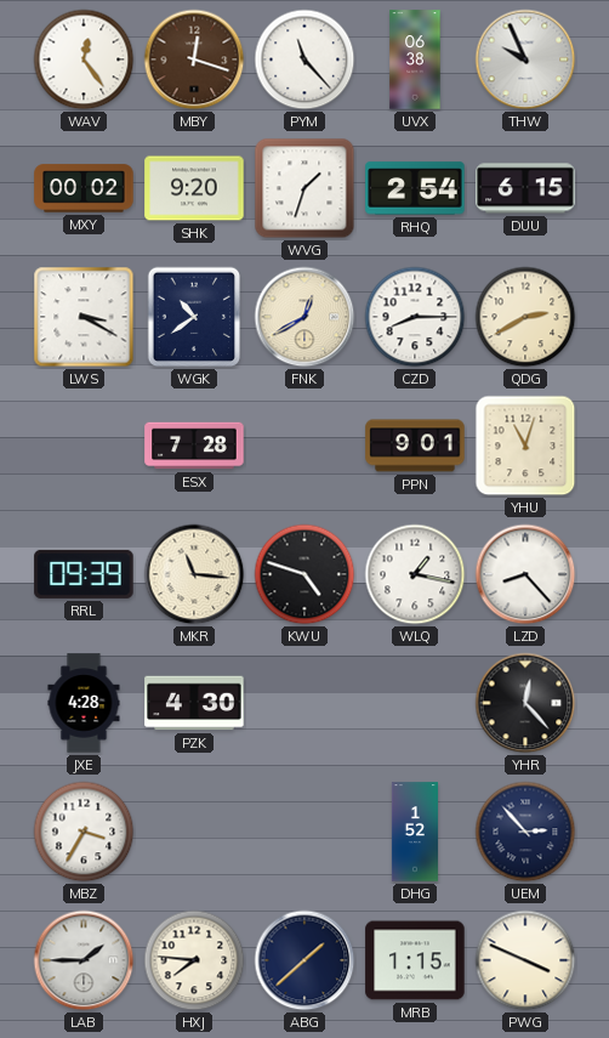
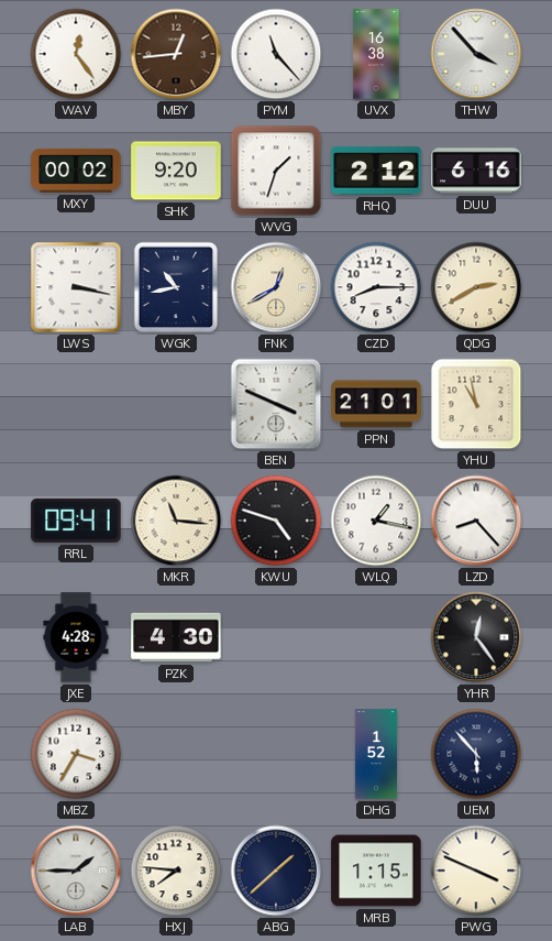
MBY: 12:18 -> 12:44
UVX: 06:38 -> 16:38
THW: 9:56 -> 3:53
RHQ: 2:54 -> 2:12
DUU: 6:15 -> 6:16
LWS: 3:20 -> 3:17
WGK: 10:39 -> 10:43
ESX: 7:28 -> none
BEN: none -> 3:49
PPN: 9:01 -> 21:01
YHU: 11:03 -> 10:58
RRL: 09:39 -> 09:41
YHR: 12:23 -> 12:24
UEM: 2:53 -> 5:53
